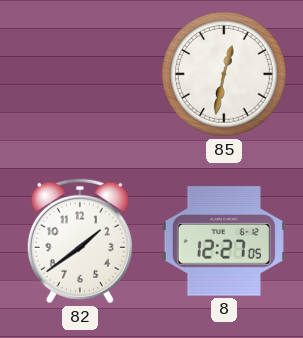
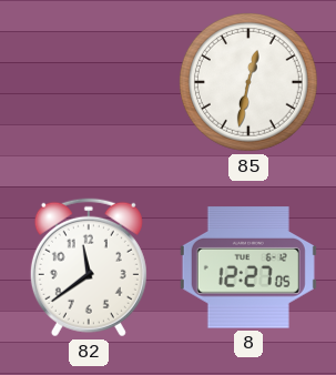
82: 1:39 -> 11:39
